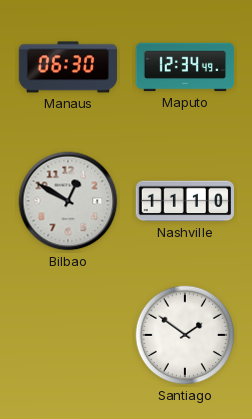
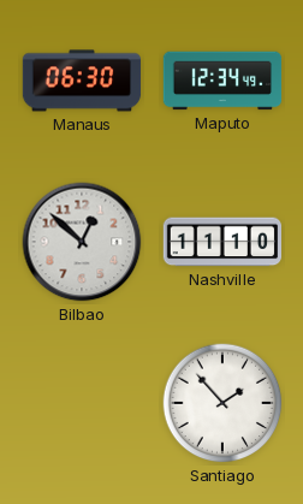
Bilbao: 12:50 -> 12:52
Santiago: 1:51 -> 1:53
